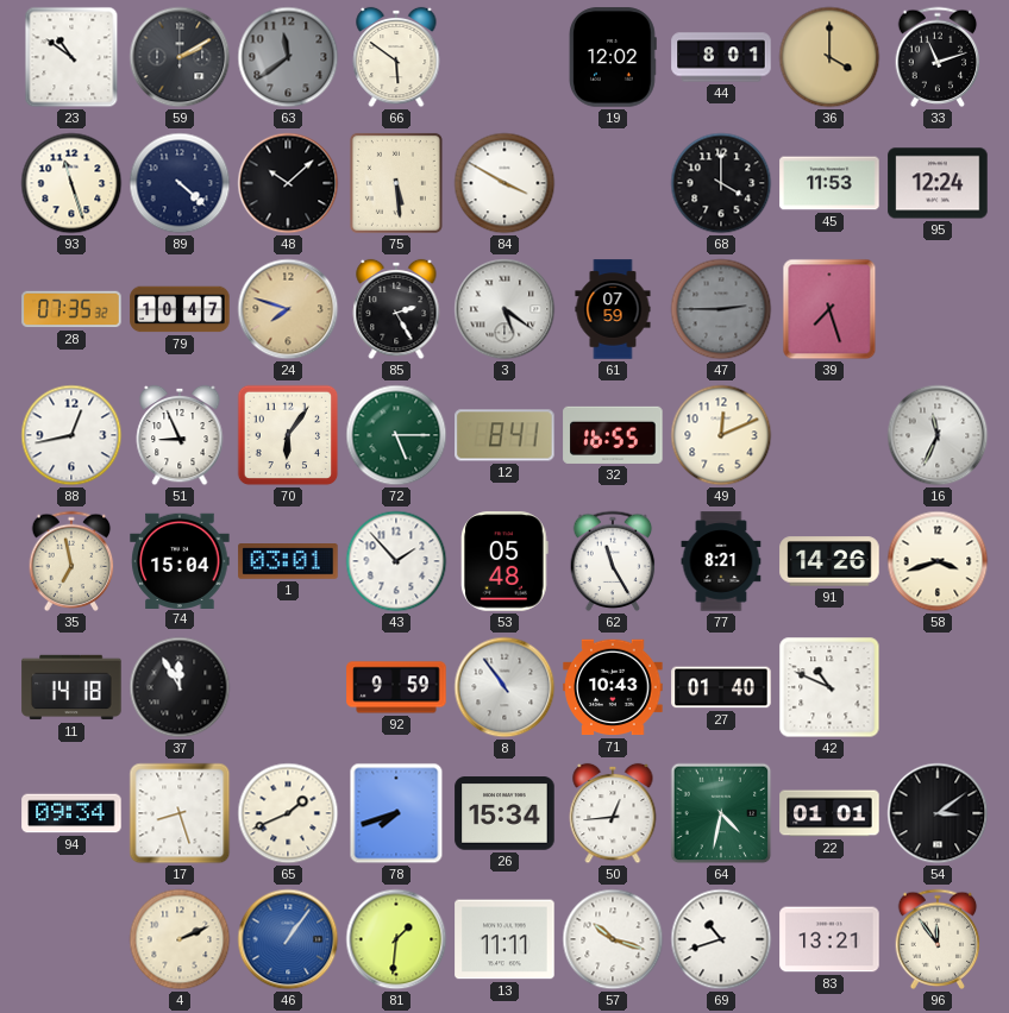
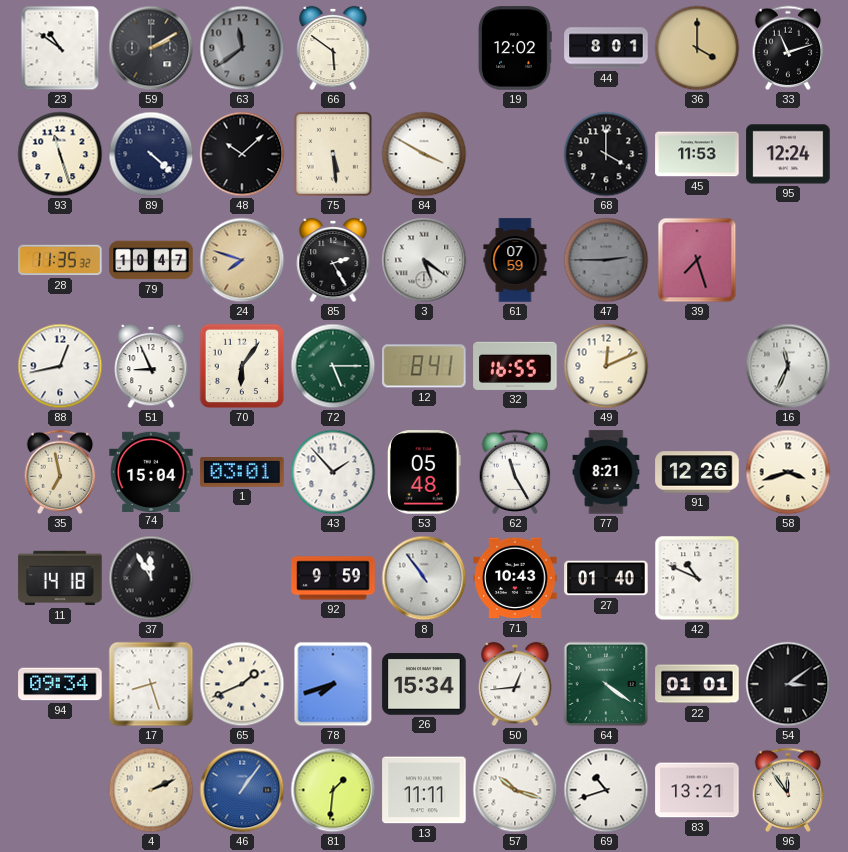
28: 07:35 -> 11:35
91: 14:26 -> 12:26
64: 4:32 -> 4:21
